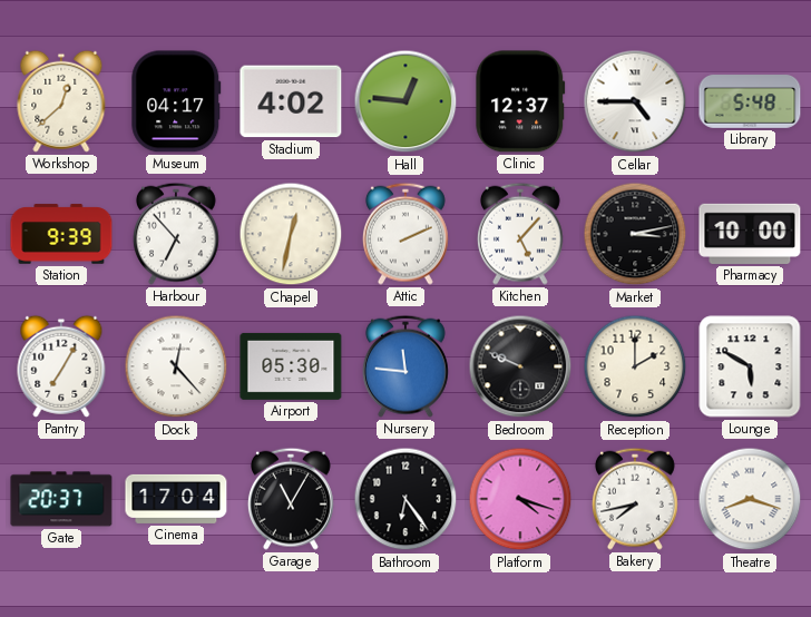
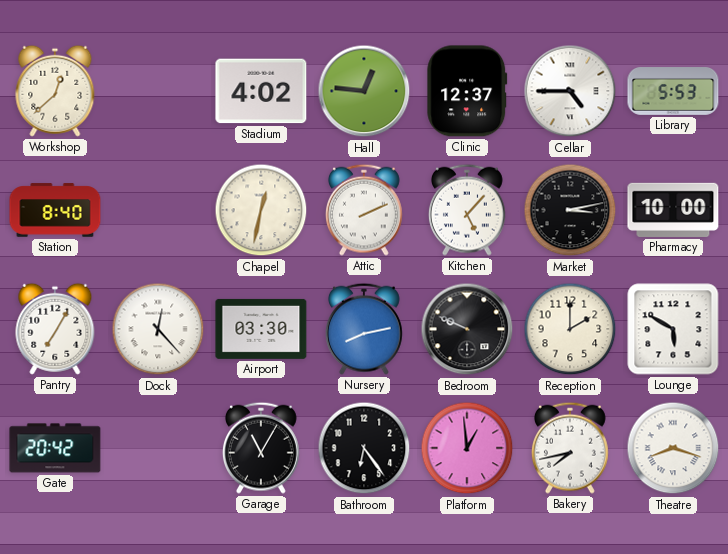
Museum: 04:17 -> none
Library: 5:48 -> 5:53
Station: 9:39 -> 8:40
Harbour: 6:53 -> none
Airport: 05:30 -> 03:30
Nursery: 11:46 -> 8:13
Gate: 20:37 -> 20:42
Cinema: 17:04 -> none
Platform: 4:18 -> 12:59
